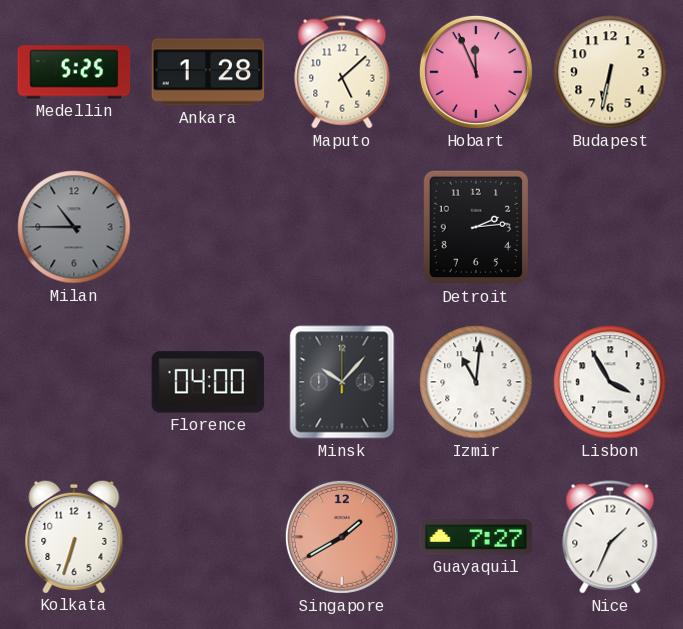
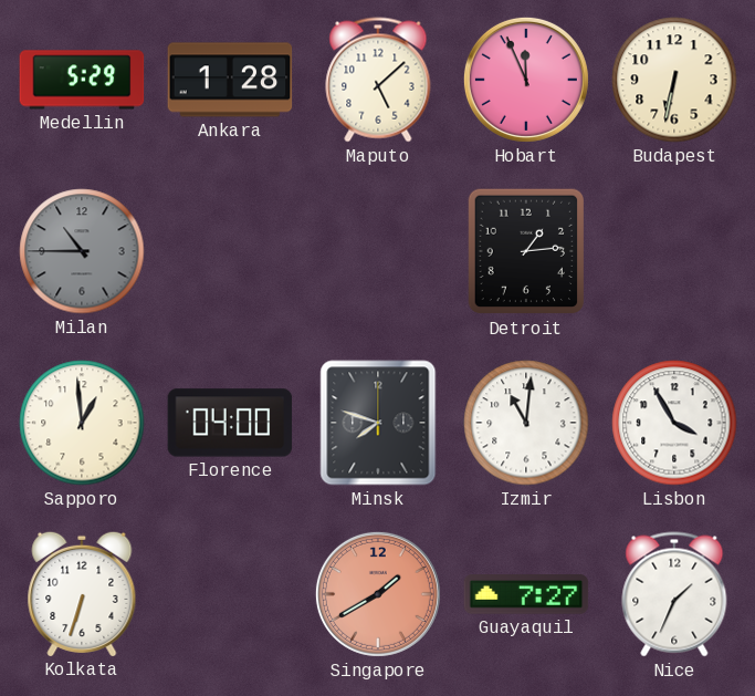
Medellin: 5:25 -> 5:29
Detroit: 2:14 -> 1:14
Sapporo: none -> 12:59
Minsk: 10:07 -> 7:48
